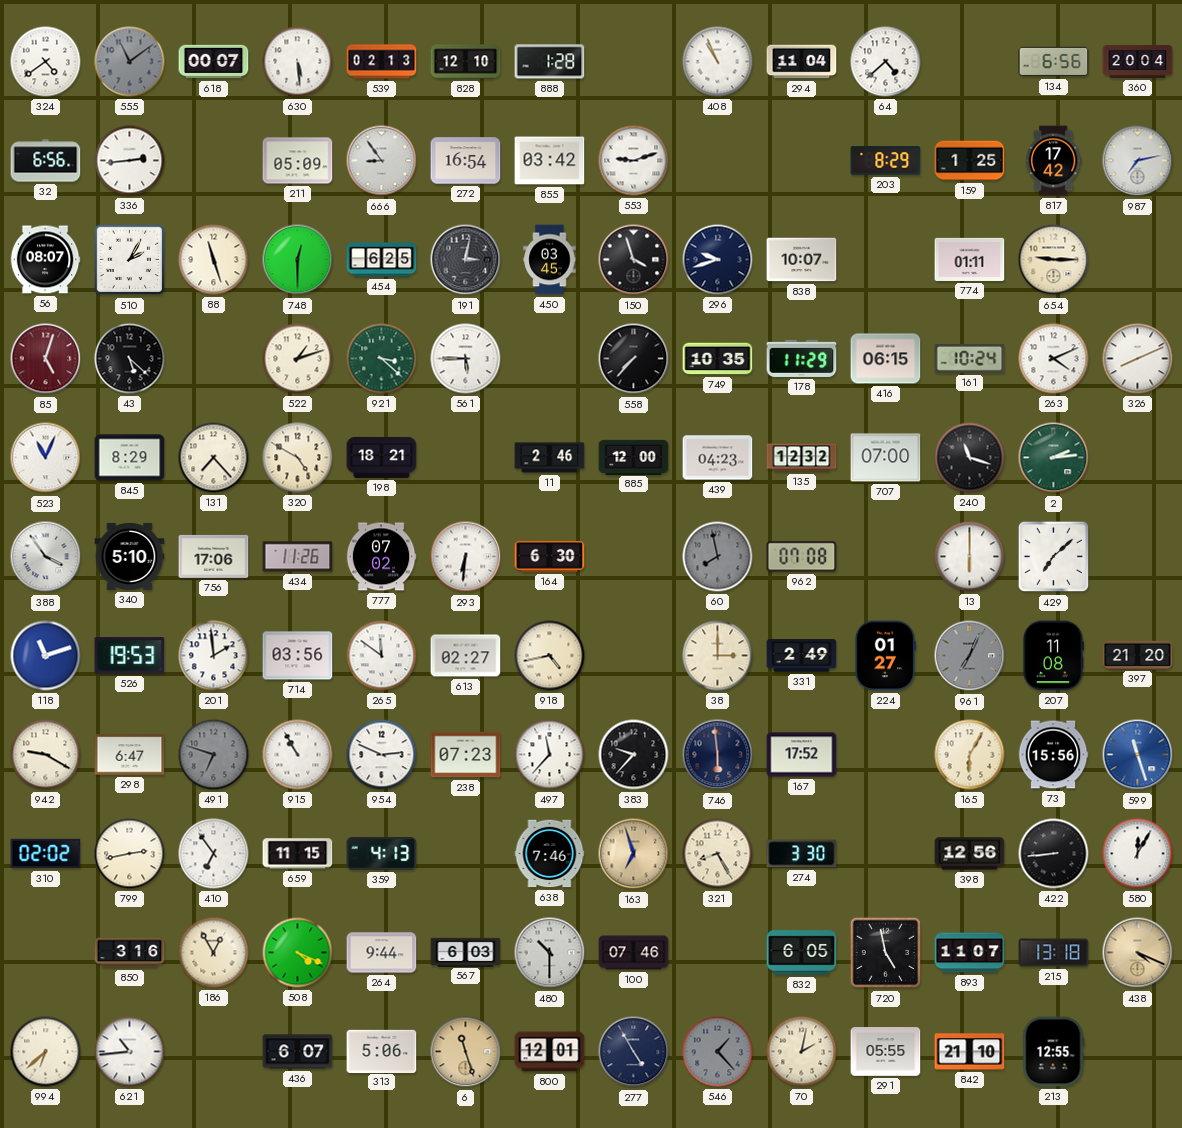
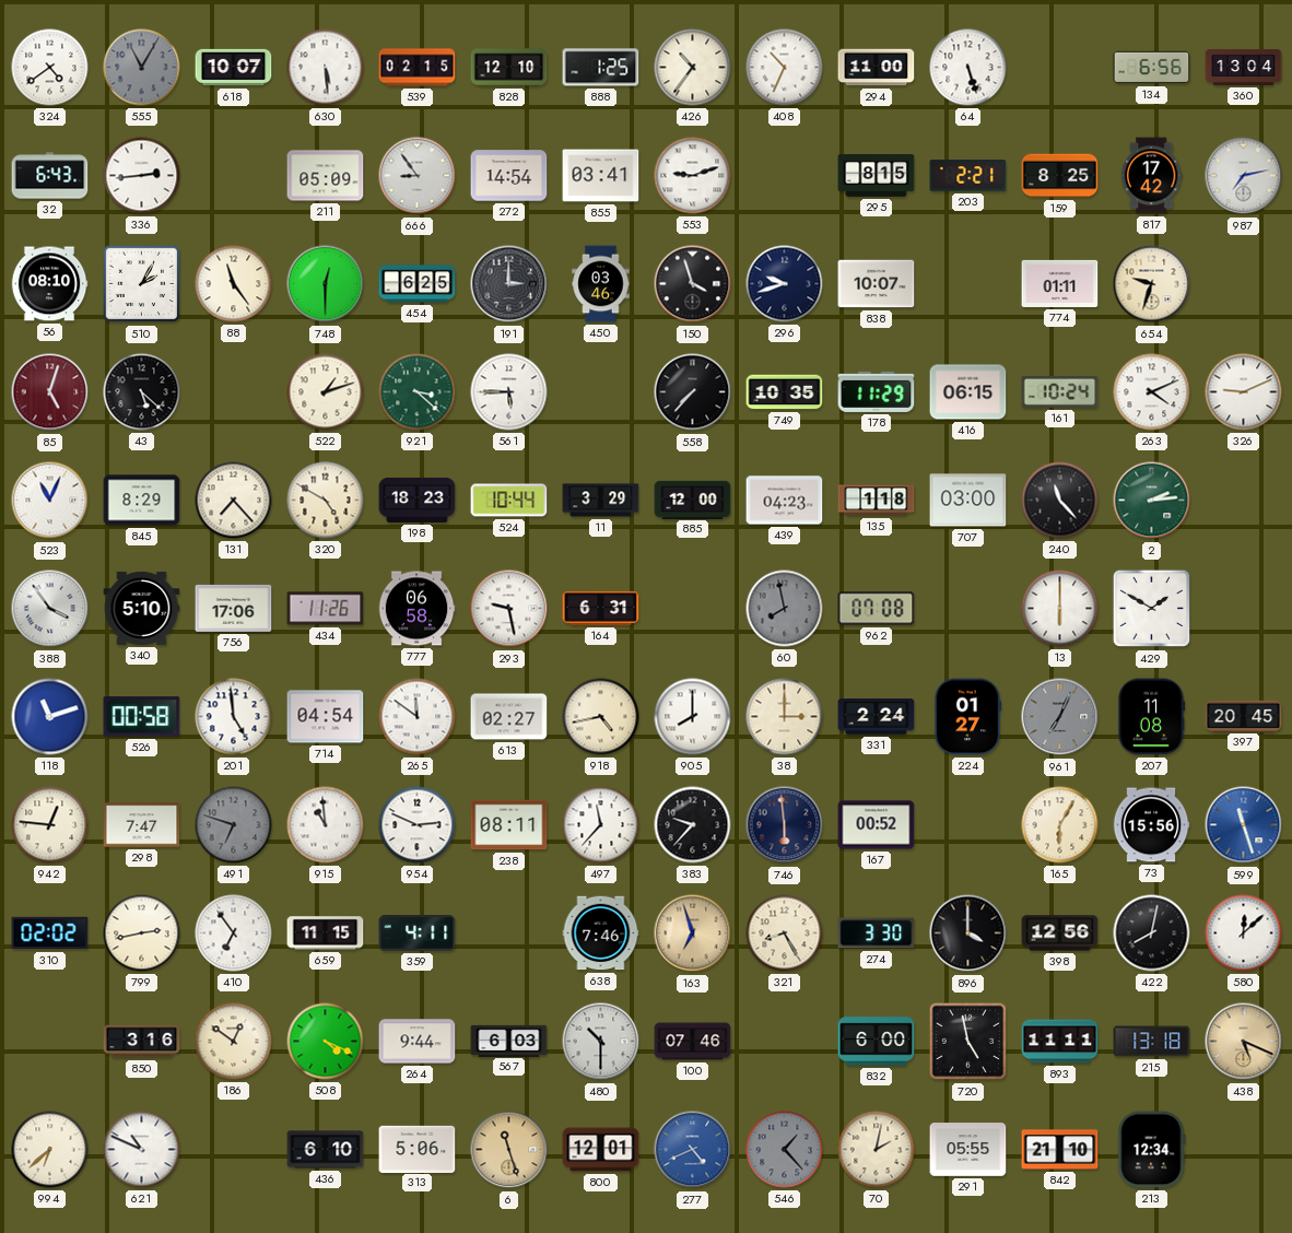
555: 11:09 -> 11:05
618: 00:07 -> 10:07
539: 02:13 -> 02:15
888: 1:28 -> 1:25
426: none -> 10:36
408: 10:56 -> 10:34
294: 11:04 -> 11:00
64: 4:38 -> 5:27
360: 20:04 -> 13:04
32: 6:56 -> 6:43
272: 16:54 -> 14:54
855: 03:42 -> 03:41
295: none -> 8:15
203: 8:29 -> 2:21
159: 1:25 -> 8:25
56: 08:07 -> 08:10
88: 11:27 -> 11:24
191: 3:02 -> 3:00
450: 03:45 -> 03:46
654: 9:15 -> 9:33
326: 8:11 -> 9:11
198: 18:21 -> 18:23
524: none -> 10:44
11: 2:46 -> 3:29
135: 12:32 -> 1:18
707: 07:00 -> 03:00
240: 11:18 -> 11:23
777: 07:02 -> 06:58
293: 6:31 -> 9:28
164: 6:30 -> 6:31
429: 7:08 -> 1:50
526: 19:53 -> 00:58
201: 1:59 -> 4:59
714: 03:56 -> 04:54
905: none -> 8:00
331: 2:49 -> 2:24
397: 21:20 -> 20:45
942: 9:20 -> 12:46
298: 6:47 -> 7:47
915: 10:55 -> 10:59
238: 07:23 -> 08:11
167: 17:52 -> 00:52
359: 4:13 -> 4:11
896: none -> 4:00
422: 8:44 -> 8:02
580: 12:05 -> 12:08
186: 12:55 -> 12:51
832: 6:05 -> 6:00
893: 11:07 -> 11:11
438: 4:19 -> 5:19
621: 10:44 -> 10:49
436: 6:07 -> 6:10
277: 4:55 -> 4:41
277 dial: navy -> blue
213: 12:55 -> 12:34
